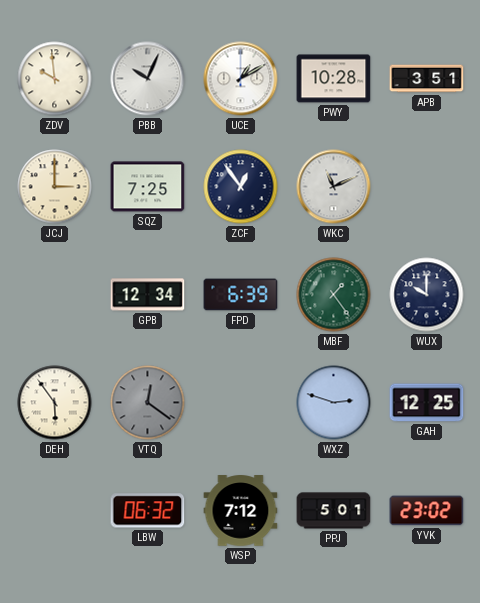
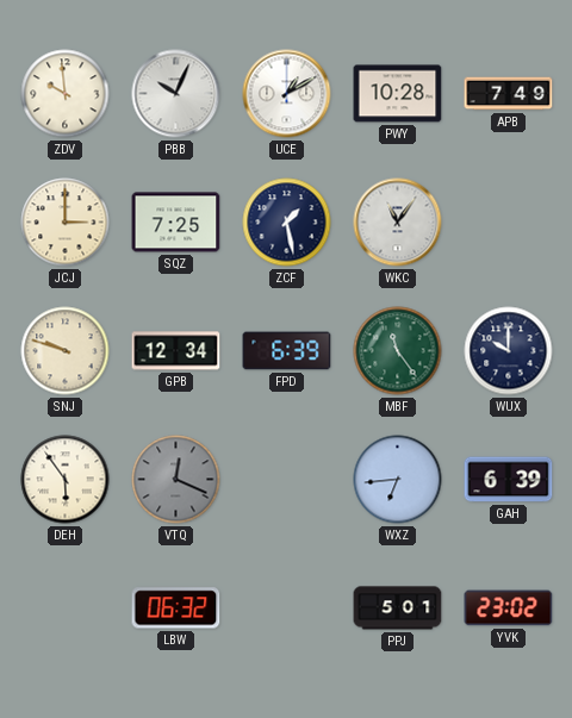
APB: 3:51 -> 7:49
ZCF: 12:54 -> 1:28
WKC: 11:11 -> 11:06
SNJ: none -> 9:48
MBF: 1:24 -> 11:24
VTQ: 12:21 -> 12:19
WXZ: 2:48 -> 6:44
GAH: 12:25 -> 6:39
WSP: 7:12 -> none
